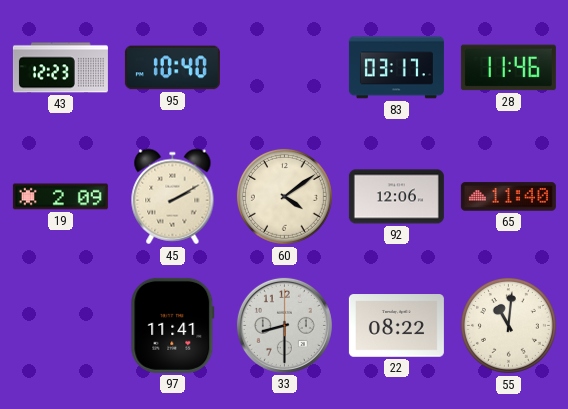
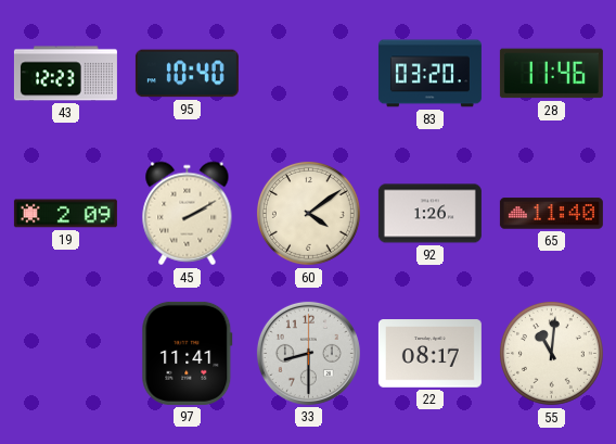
83: 03:17 -> 03:20
92: 12:06 -> 1:26
22: 08:22 -> 08:17
